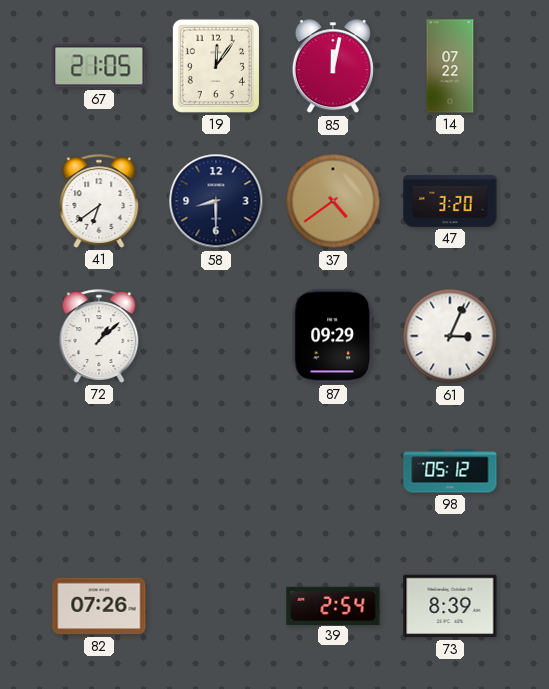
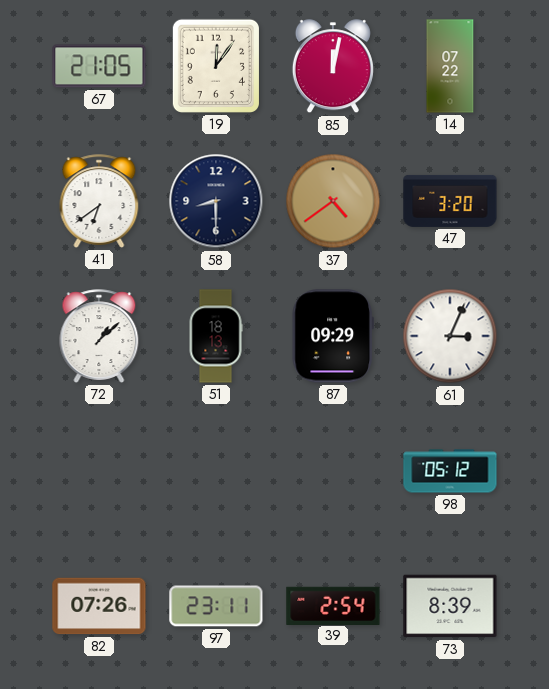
51: none -> 18:13
97: none -> 23:11
